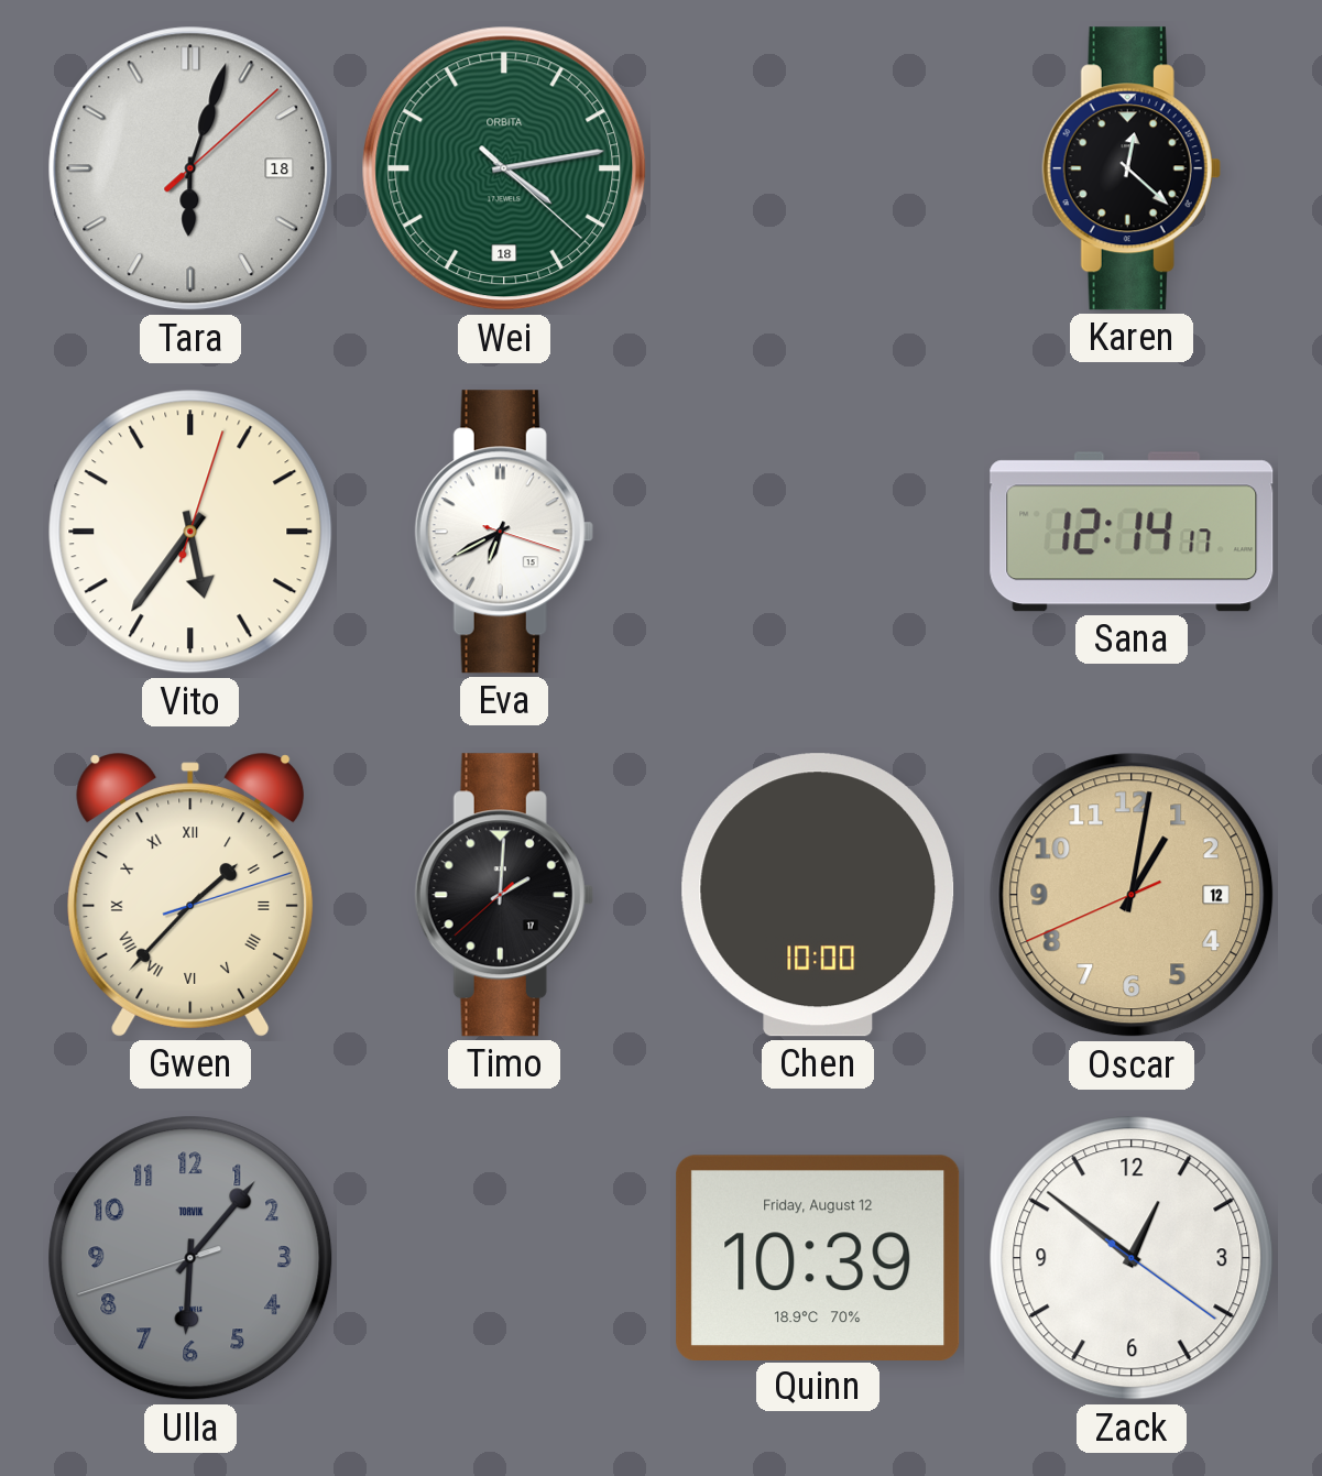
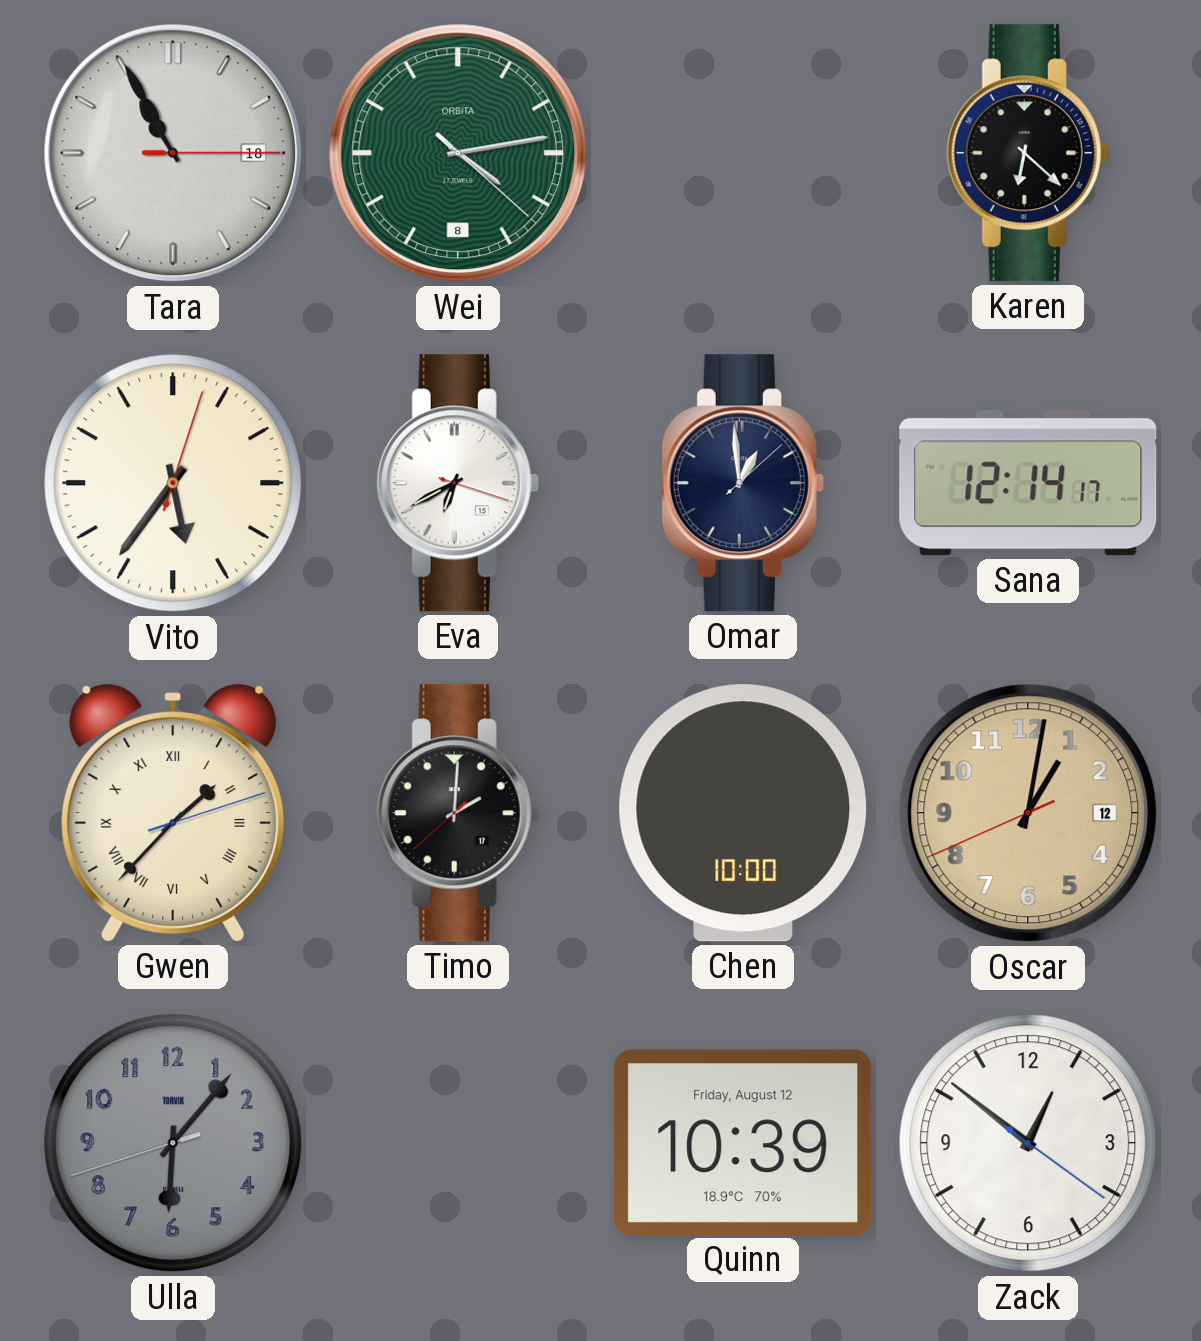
Tara: 6:03 -> 10:55
Wei date: 18 -> 8
Karen: 12:22 -> 6:22
Omar: none -> 12:59
